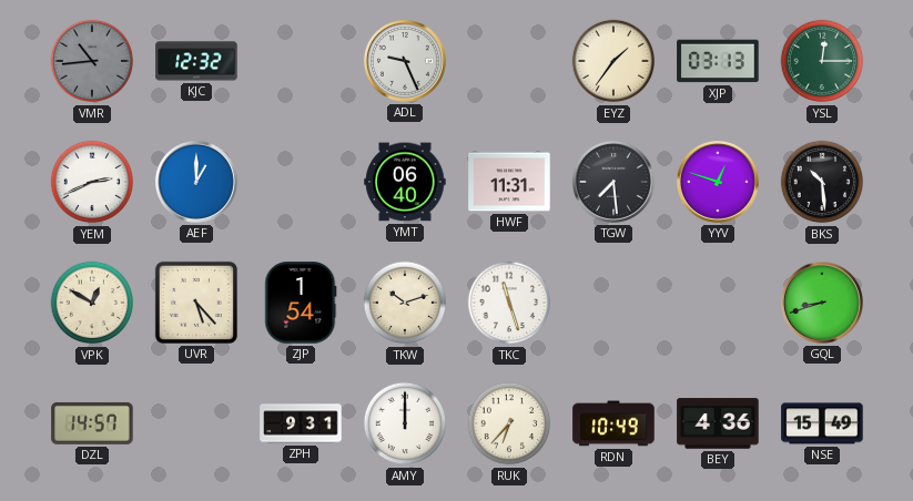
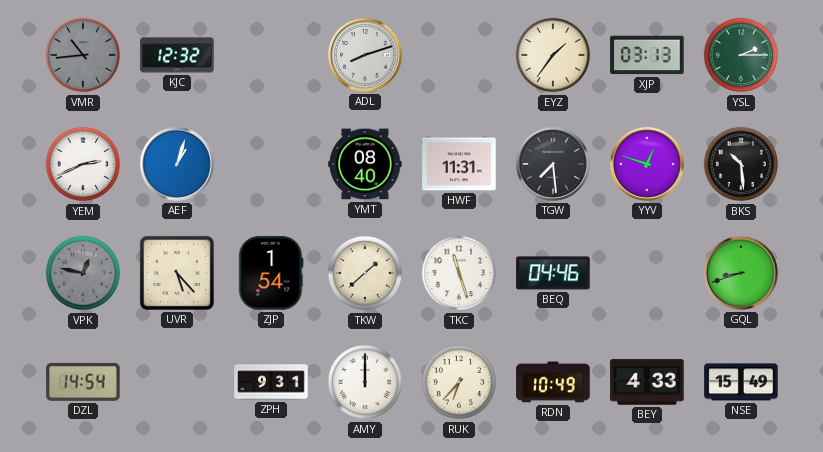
ADL: 9:26 -> 8:12
YSL: 12:15 -> 2:15
AEF: 1:00 -> 1:03
YMT: 06:40 -> 08:40
VPK: 12:50 -> 12:47
VPK dial: cream -> grey
TKW: 10:12 -> 1:38
BEQ: none -> 04:46
DZL: 14:57 -> 14:54
BEY: 4:36 -> 4:33
